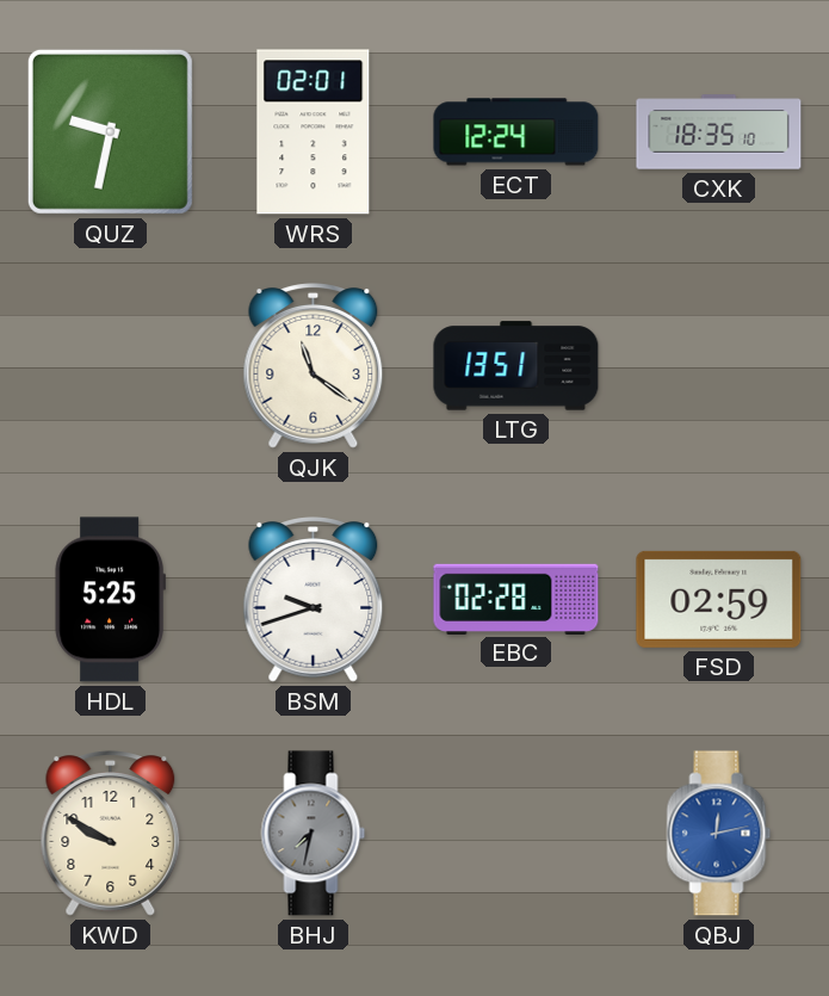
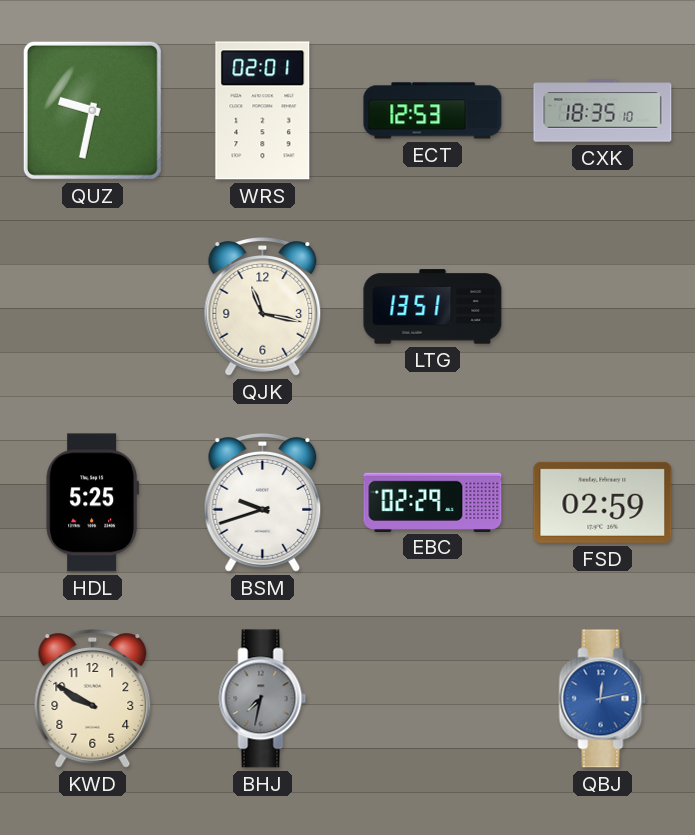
ECT: 12:24 -> 12:53
QJK: 11:21 -> 11:17
EBC: 02:28 -> 02:29
